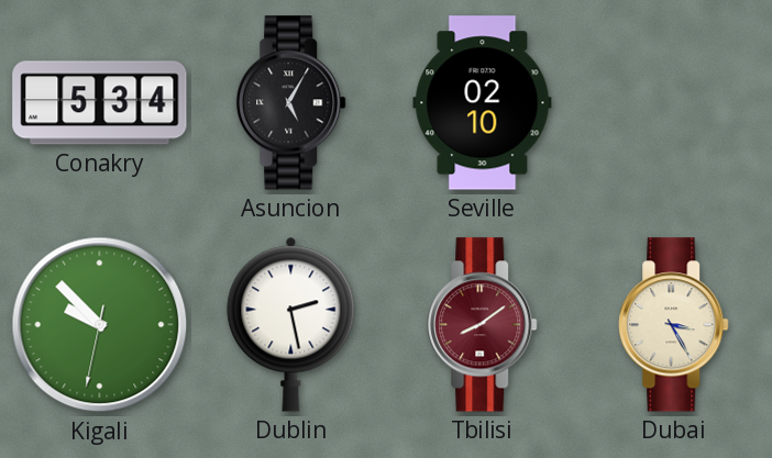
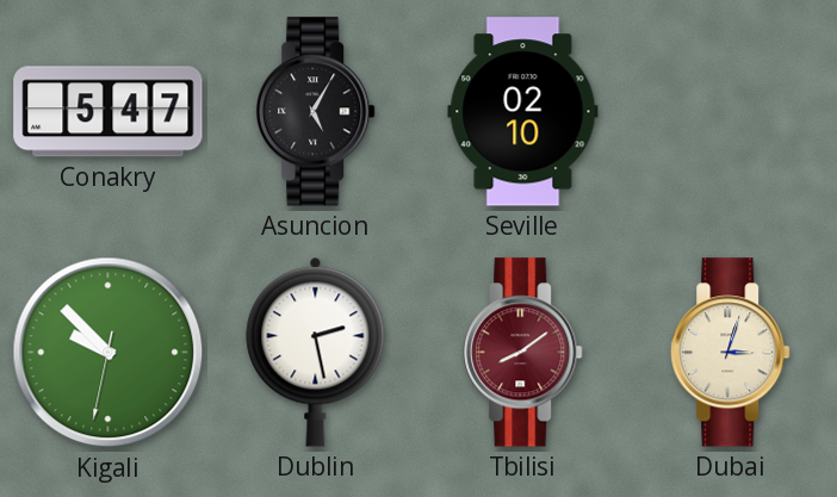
Conakry: 5:34 -> 5:47
Dubai: 3:25 -> 3:03
